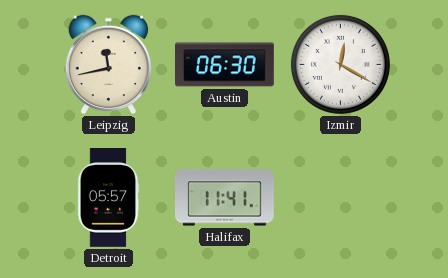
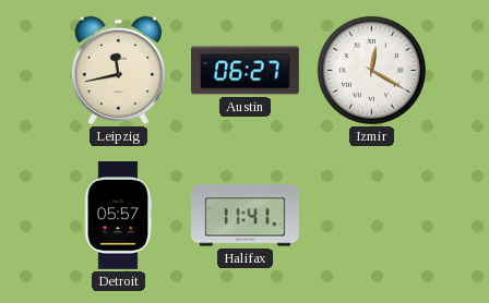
Austin: 06:30 -> 06:27
